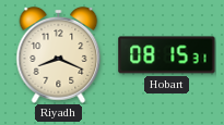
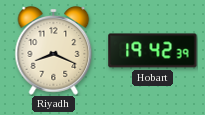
Hobart: 08:15 -> 19:42
